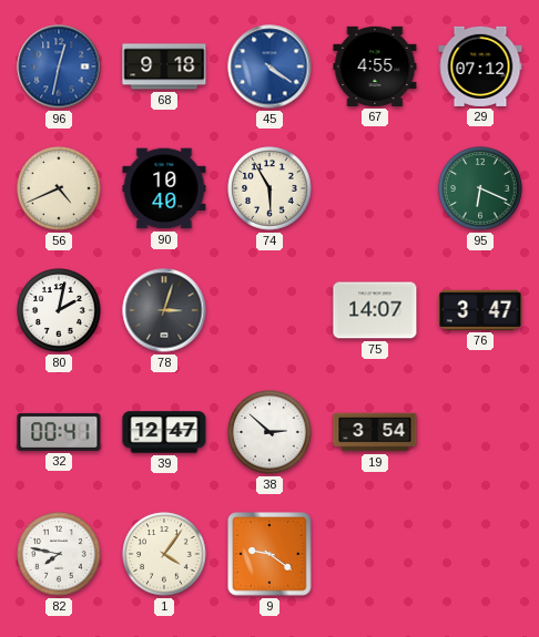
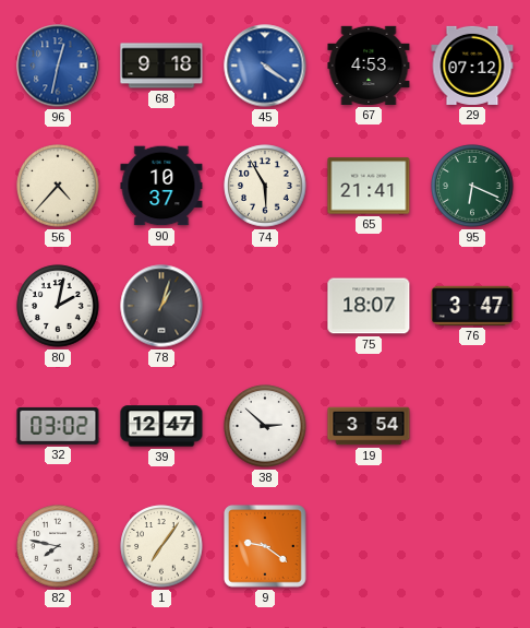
67: 4:55 -> 4:53
56: 4:41 -> 4:37
90: 10:40 -> 10:37
65: none -> 21:41
78: 3:03 -> 1:03
75: 14:07 -> 18:07
32: 00:41 -> 03:02
1: 4:06 -> 7:06
